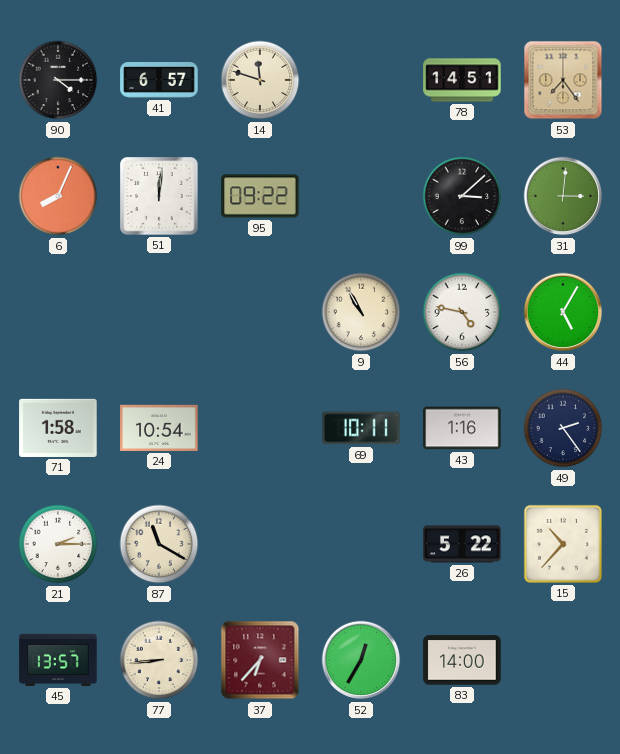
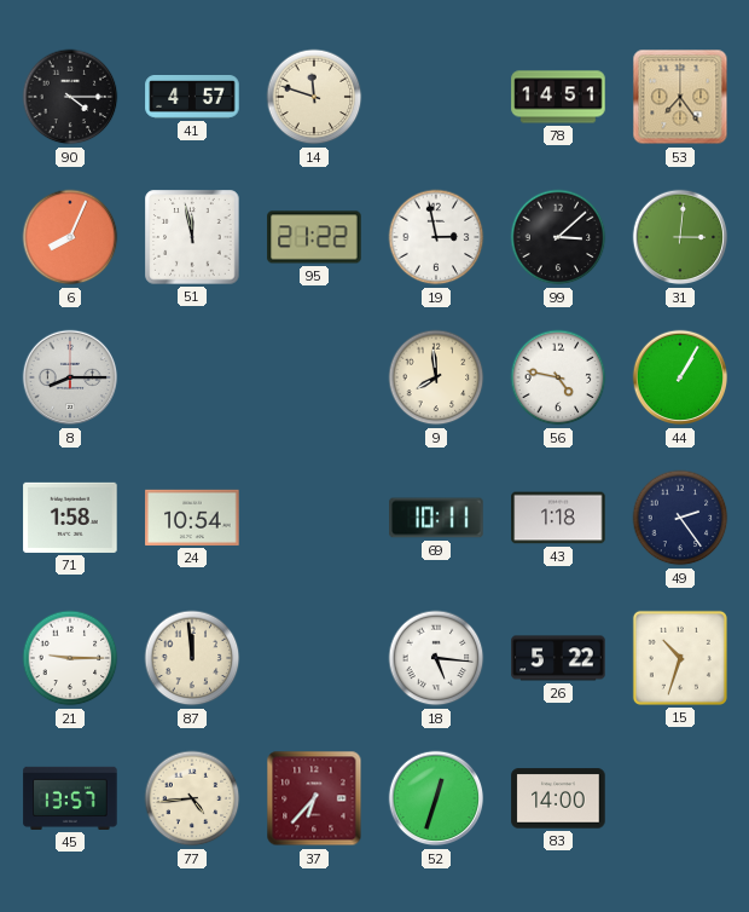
41: 6:57 -> 4:57
51: 12:01 -> 11:58
95: 09:22 -> 21:22
19: none -> 2:58
8: none -> 8:15
9: 10:55 -> 7:59
44: 5:05 -> 1:05
43: 1:16 -> 1:18
21: 2:15 -> 9:15
87: 11:20 -> 11:59
18: none -> 5:16
15: 10:37 -> 10:33
77: 8:44 -> 4:44
52: 12:35 -> 12:33
